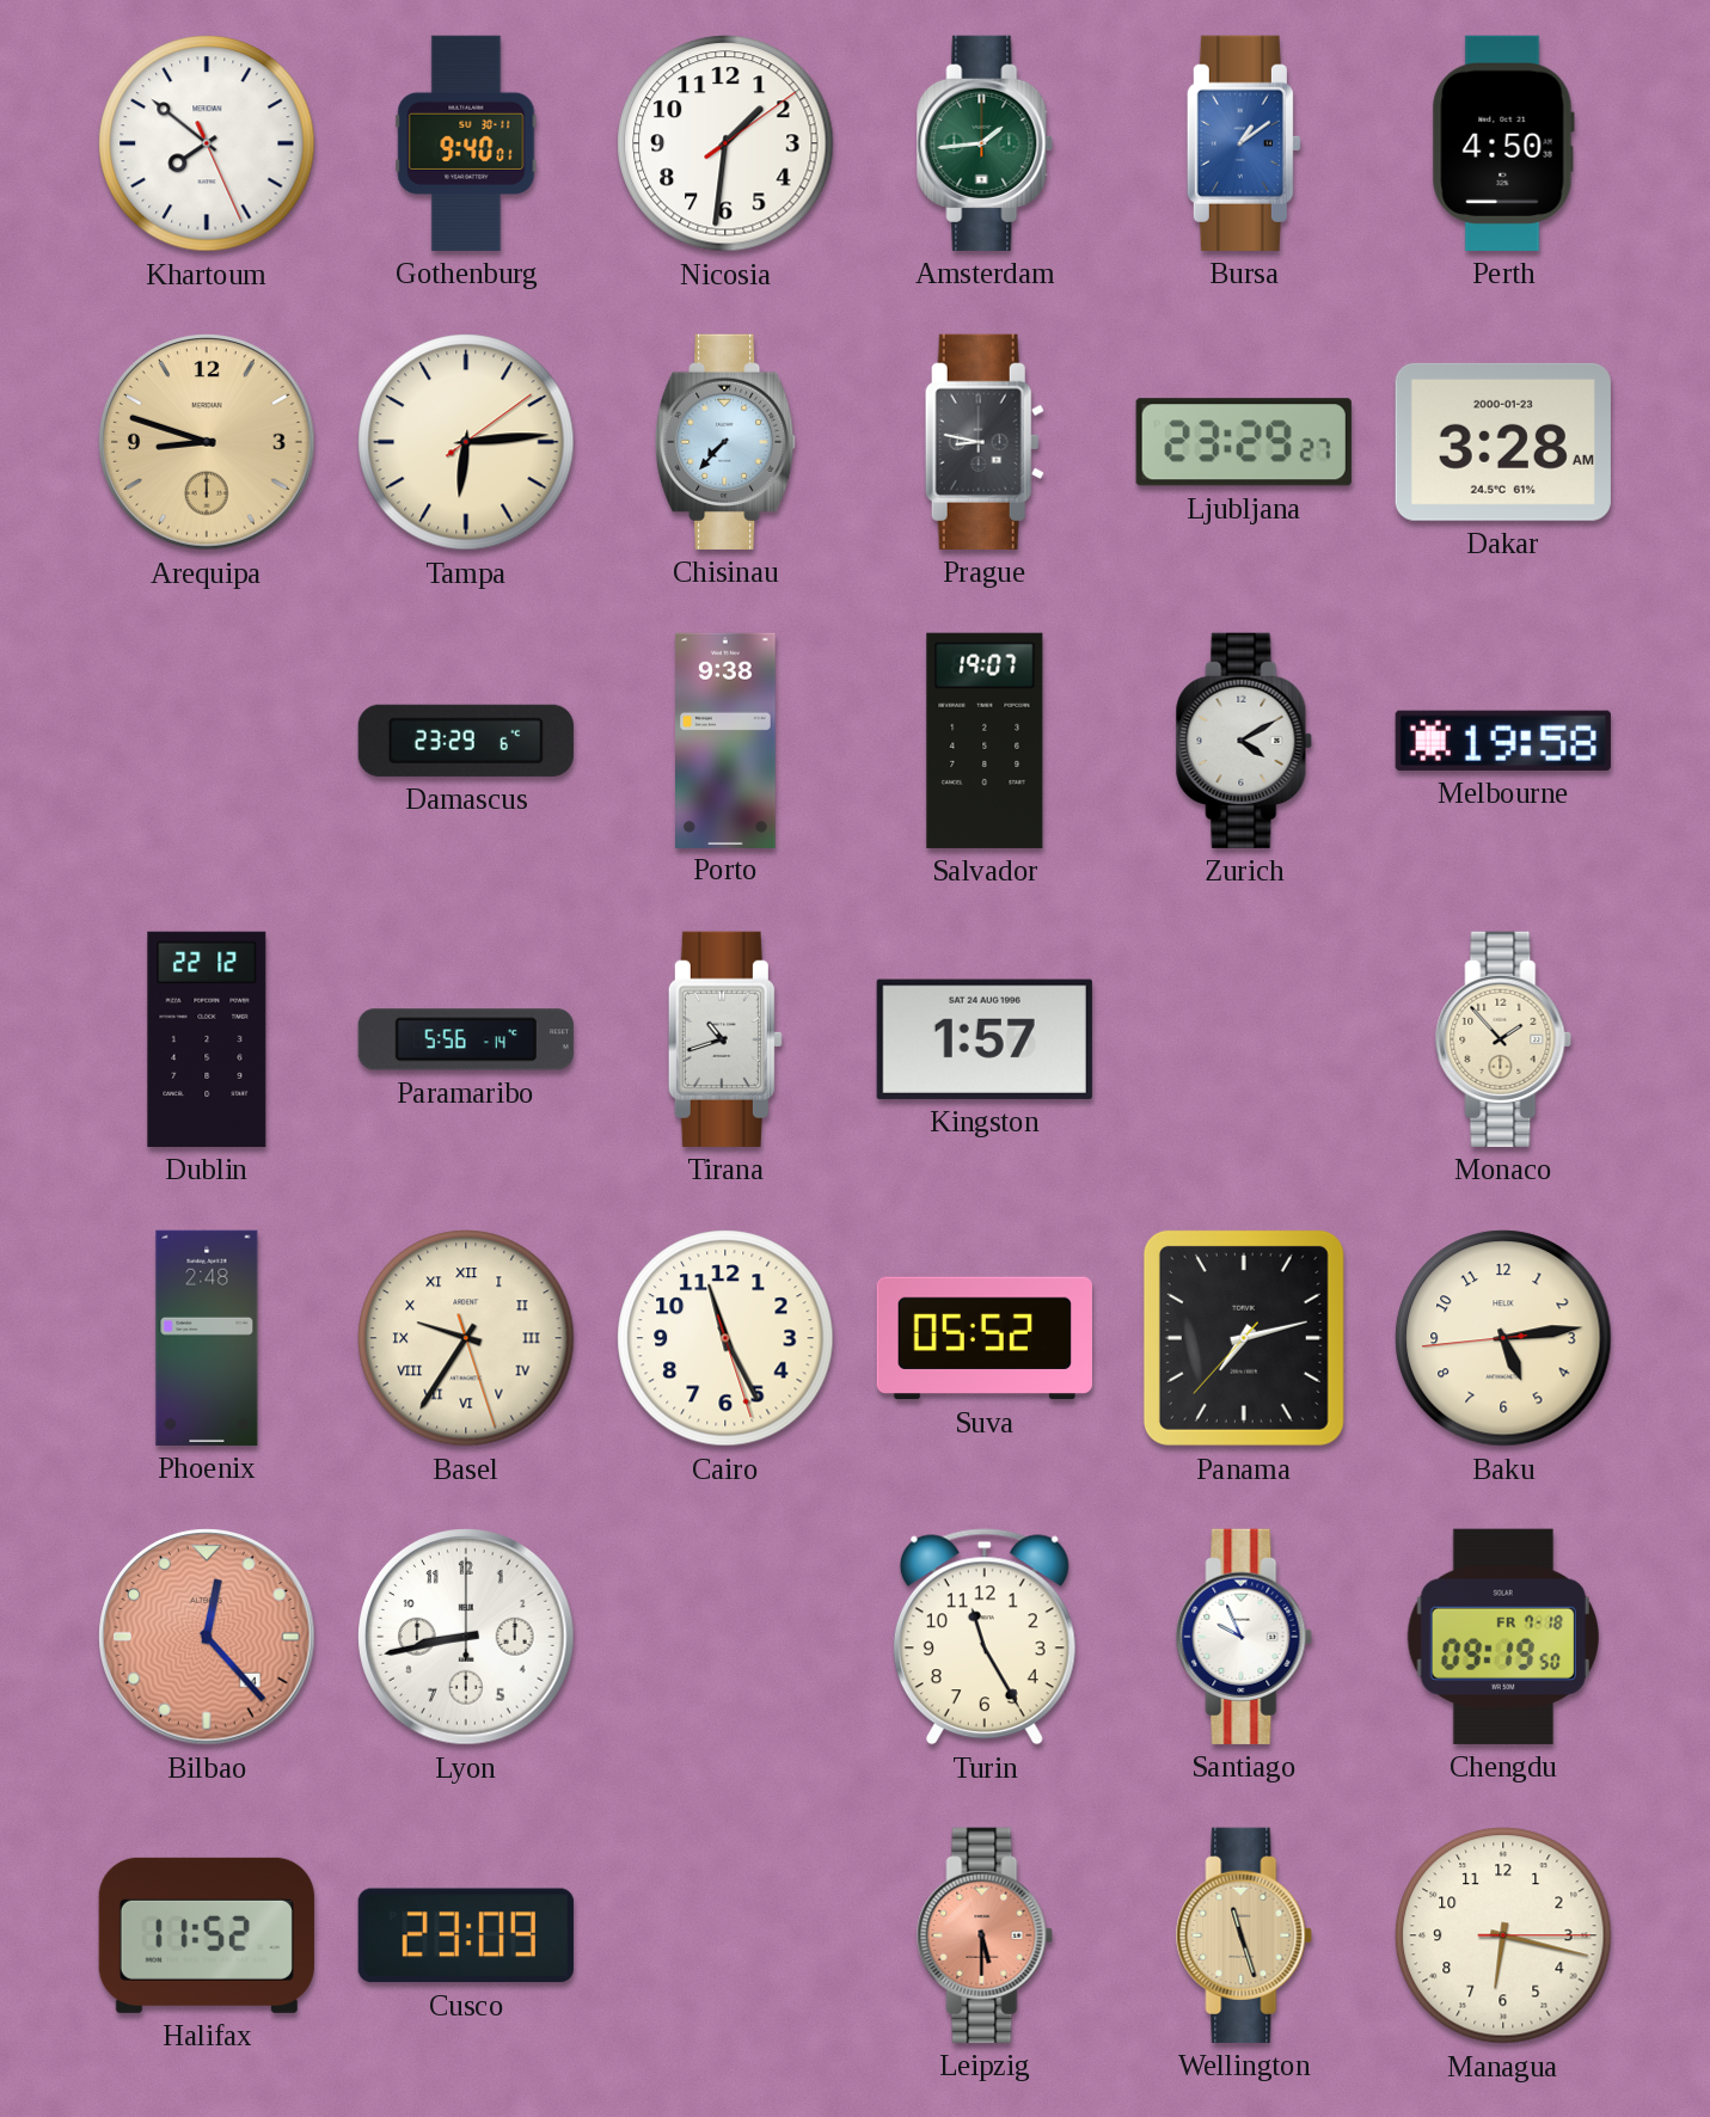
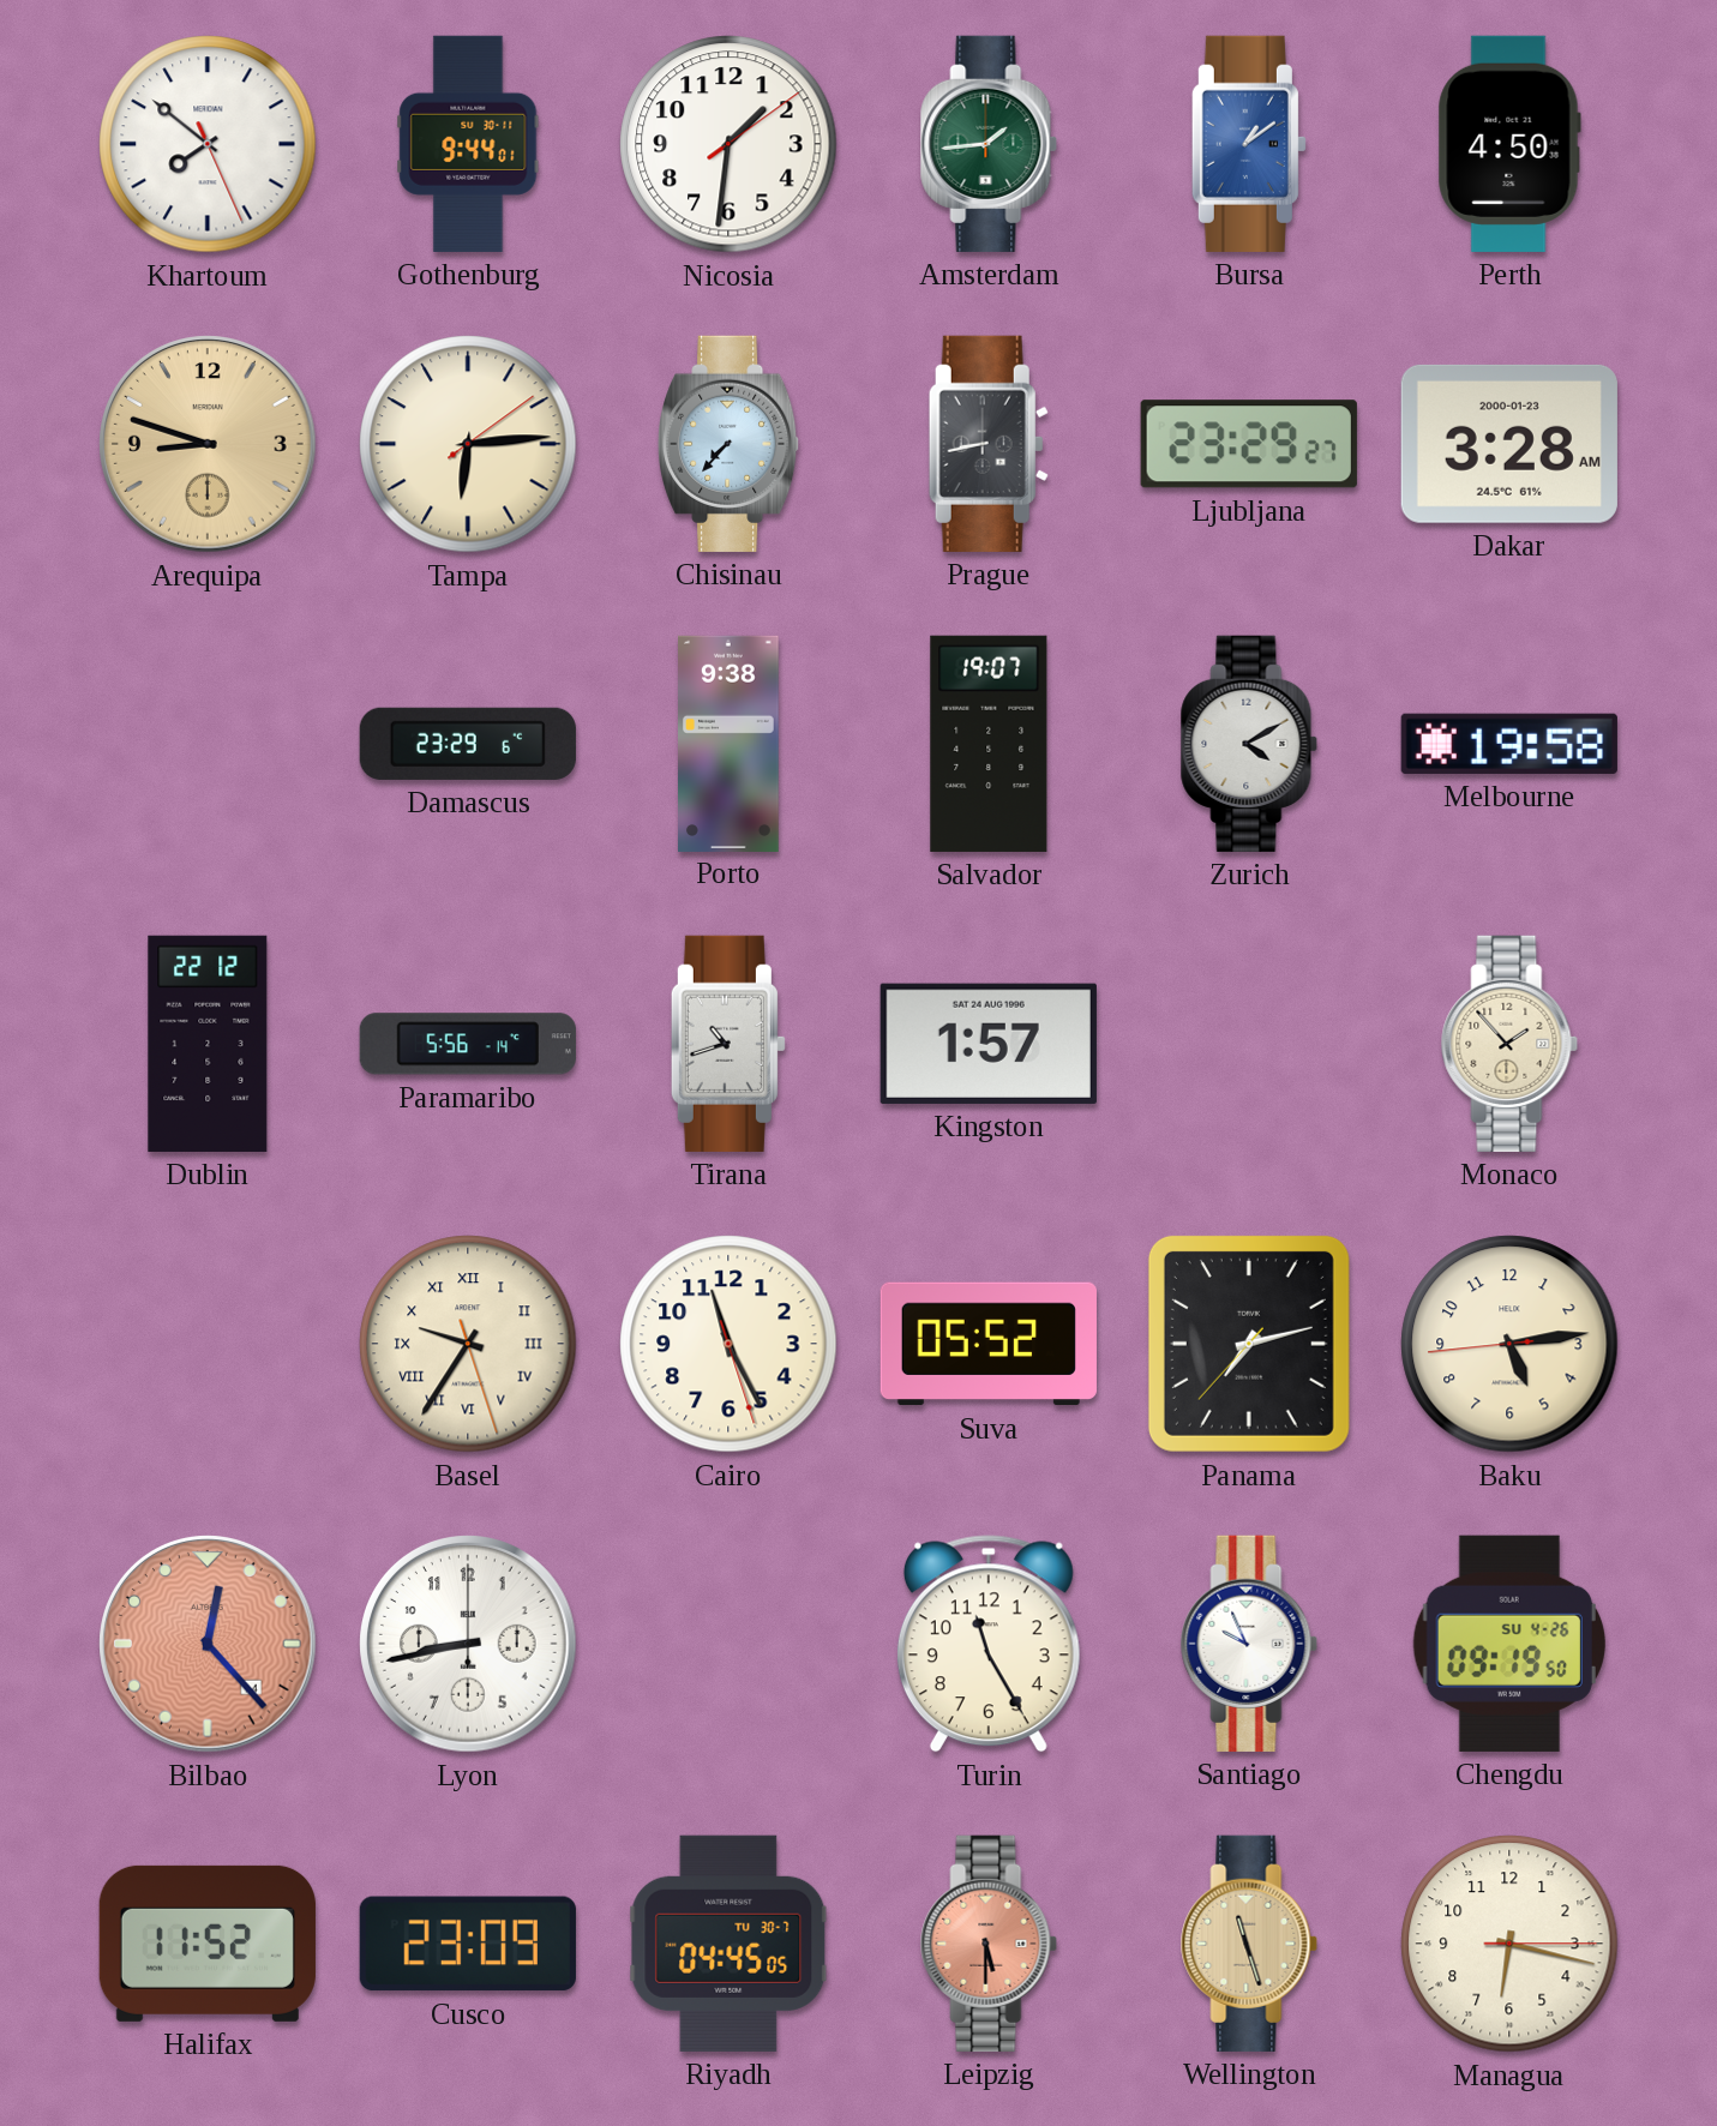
Gothenburg: 9:40 -> 9:44
Prague: 8:47 -> 8:43
Phoenix: 2:48 -> none
Chengdu date: FR 7-18 -> SU 4-26
Riyadh: none -> 04:45
